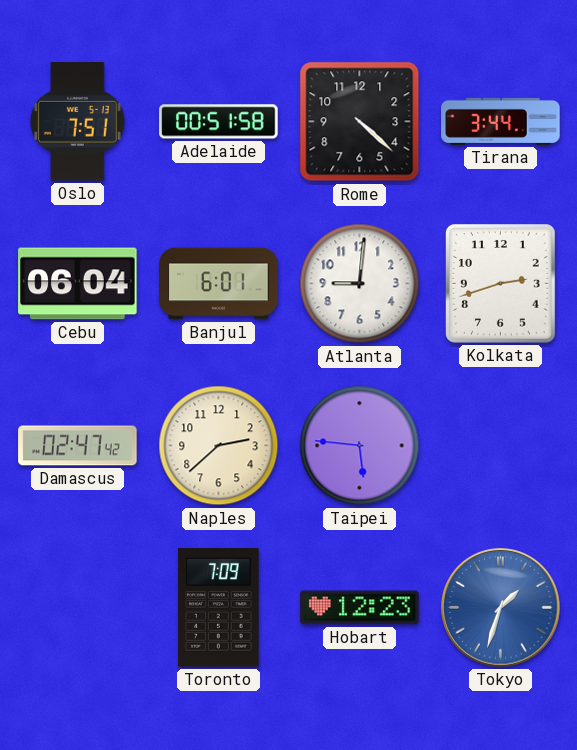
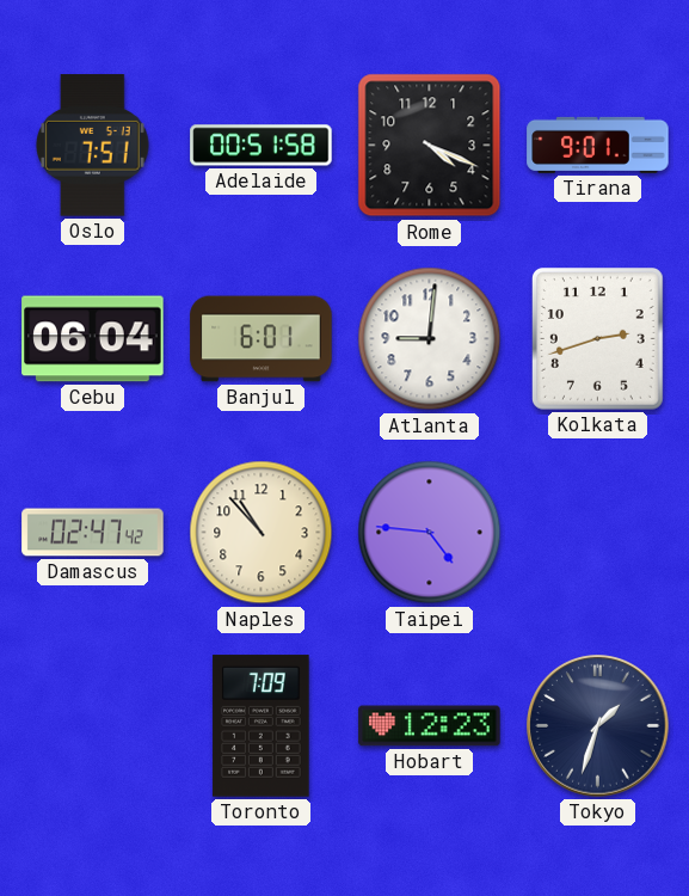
Rome: 4:22 -> 4:19
Tirana: 3:44 -> 9:01
Naples: 2:38 -> 10:53
Taipei: 5:46 -> 4:46
Tokyo dial: blue -> navy
